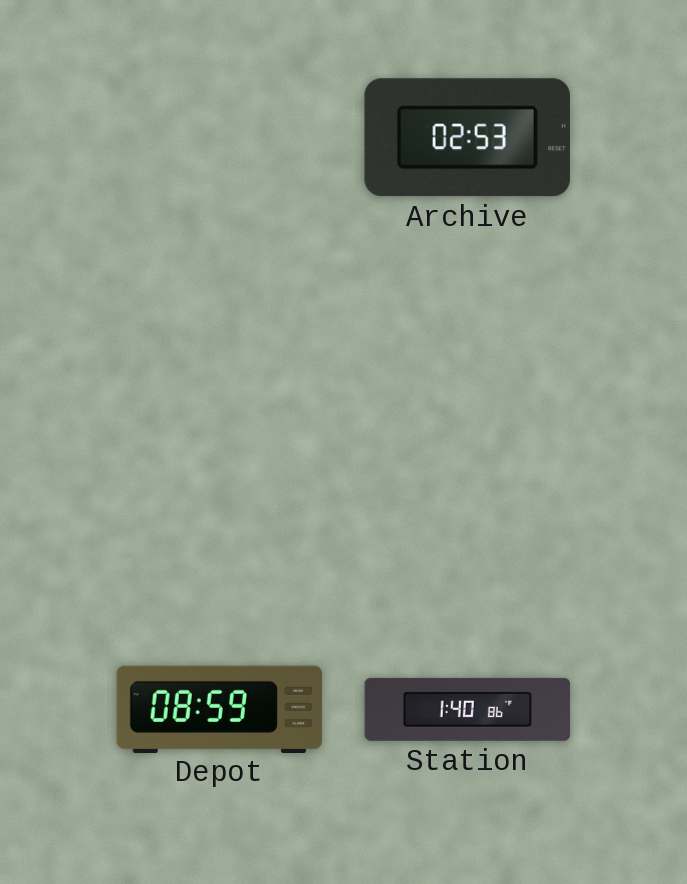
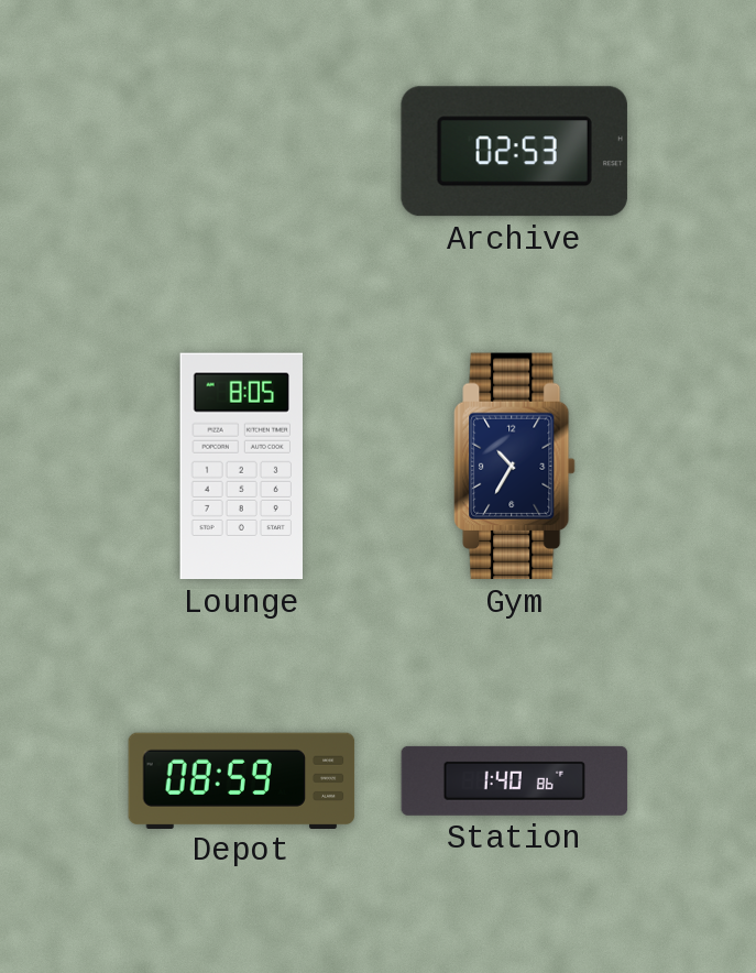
Lounge: none -> 8:05
Gym: none -> 10:35
